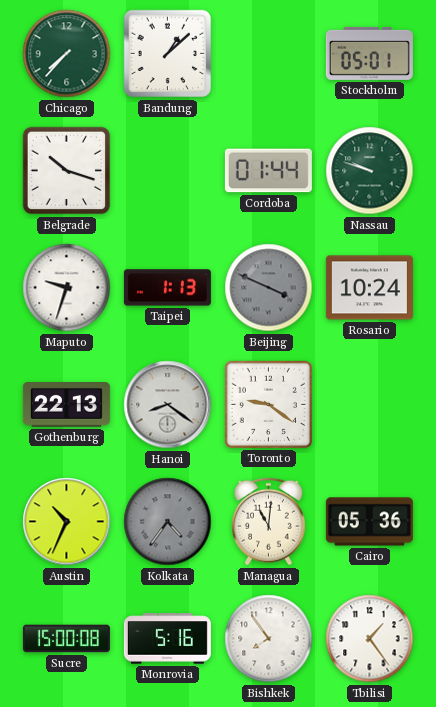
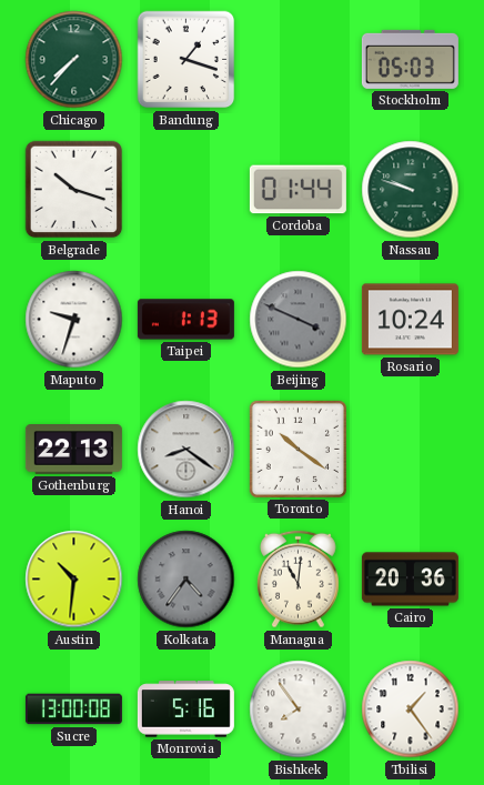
Bandung: 1:08 -> 1:18
Stockholm: 05:01 -> 05:03
Toronto: 9:21 -> 10:21
Austin: 10:34 -> 10:31
Cairo: 05:36 -> 20:36
Sucre: 15:00 -> 13:00
